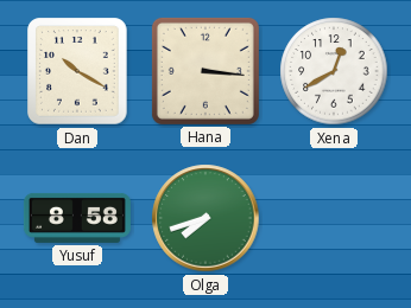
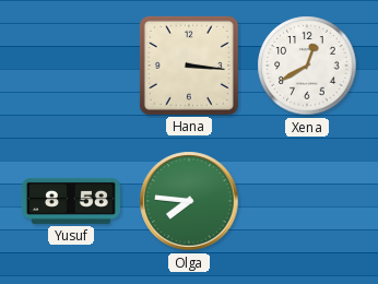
Dan: 10:20 -> none
Olga: 7:42 -> 7:46
